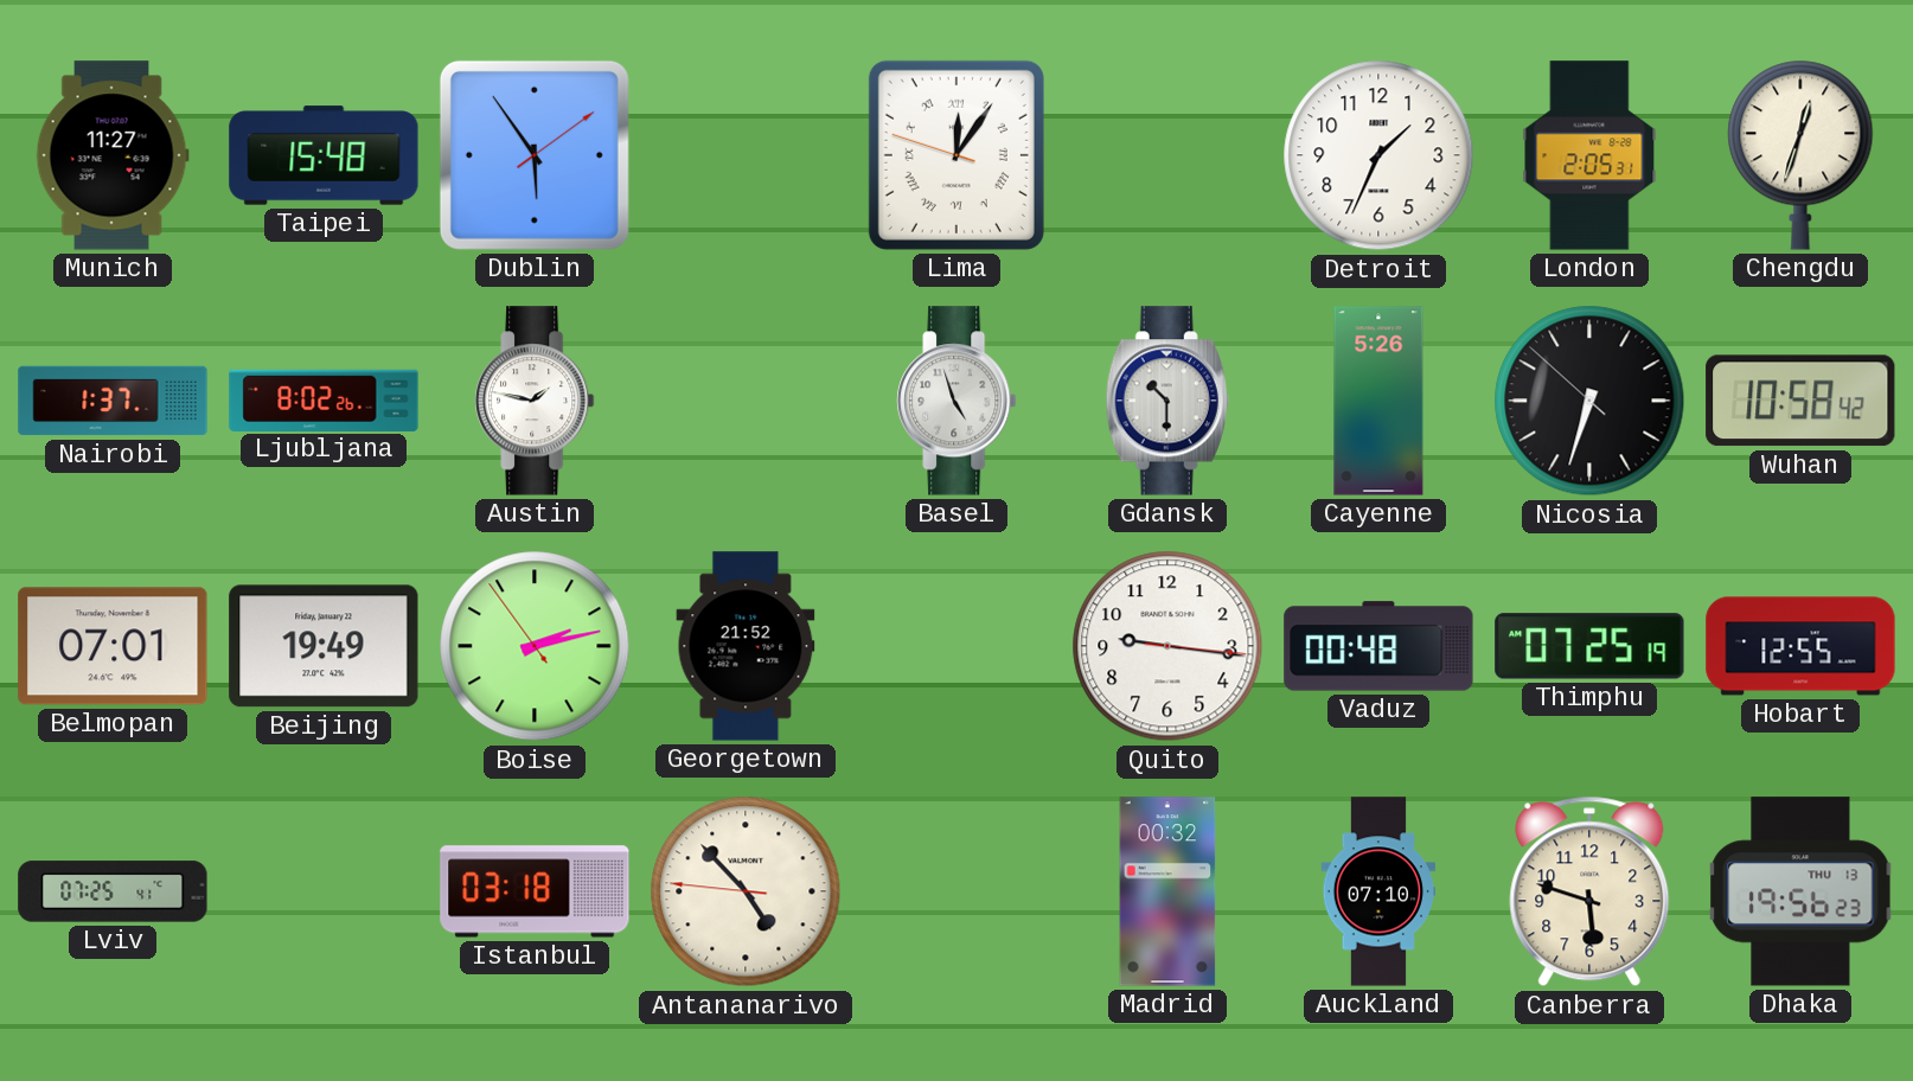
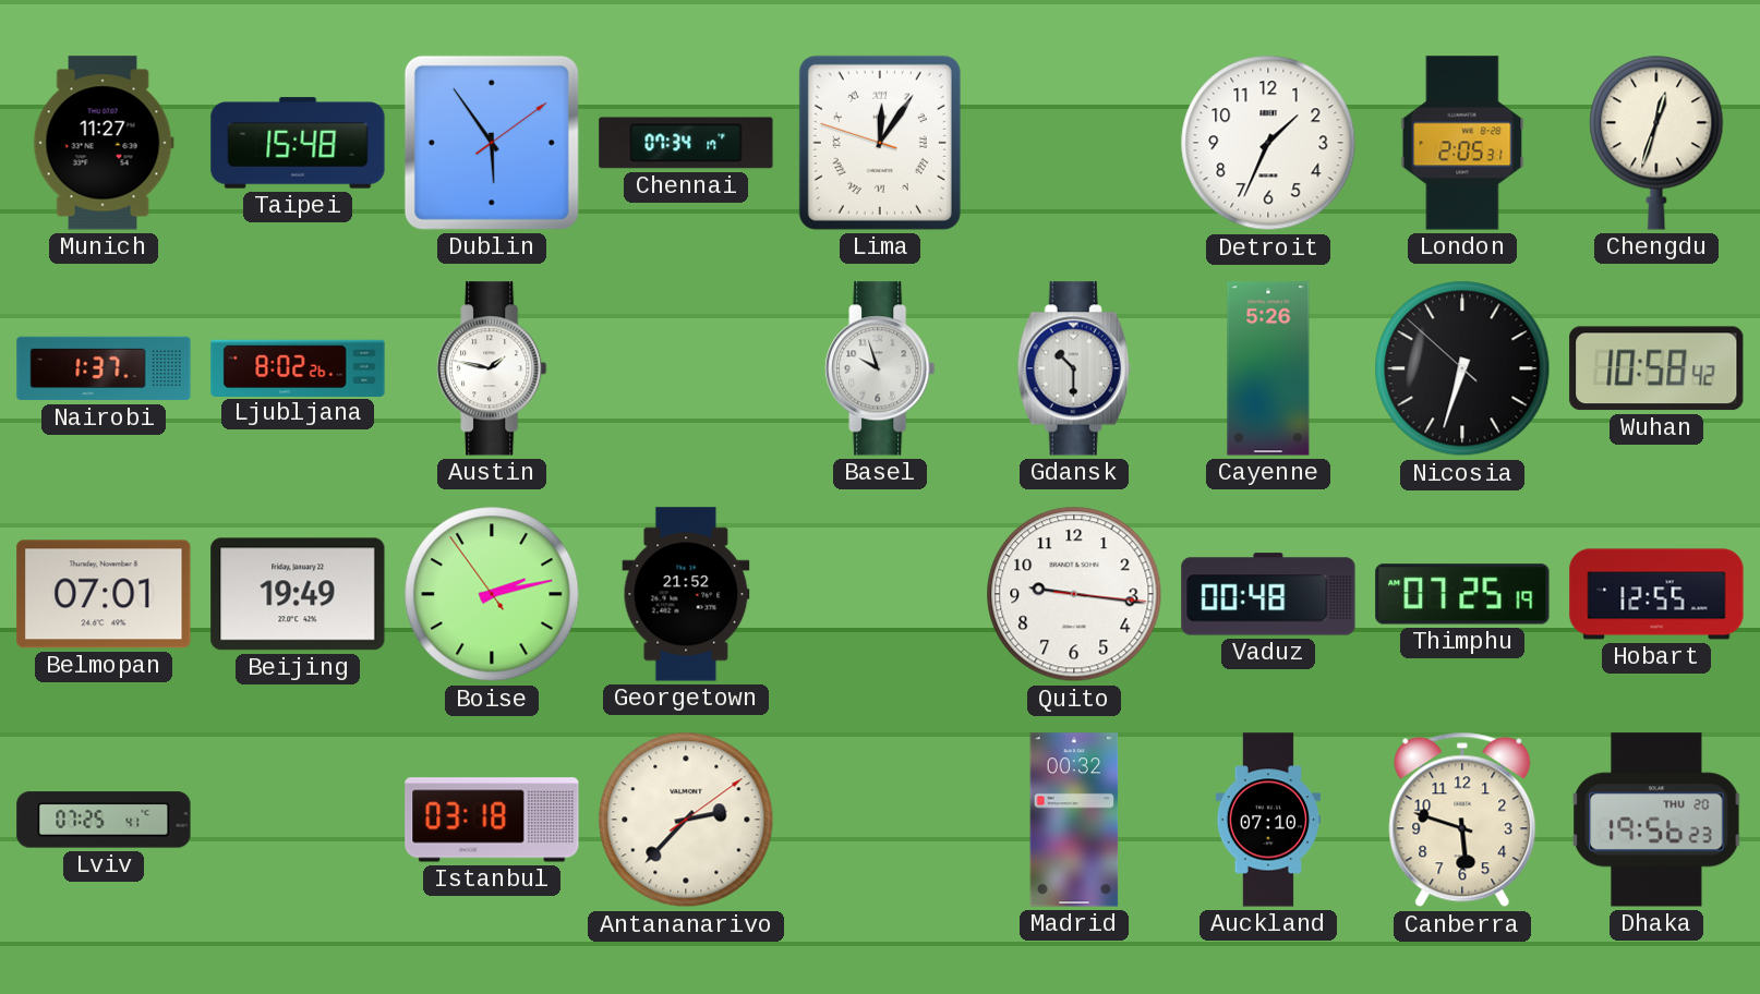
Chennai: none -> 07:34
Basel: 4:57 -> 9:57
Antananarivo: 4:52 -> 2:37
Dhaka date: THU 13 -> THU 20
